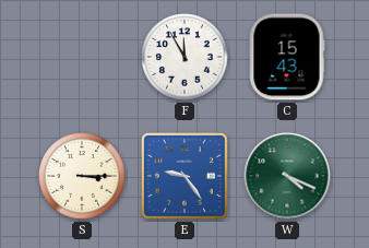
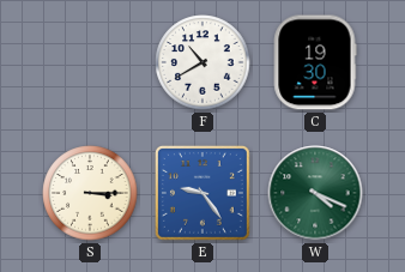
F: 11:55 -> 10:40
C: 15:43 -> 19:30
